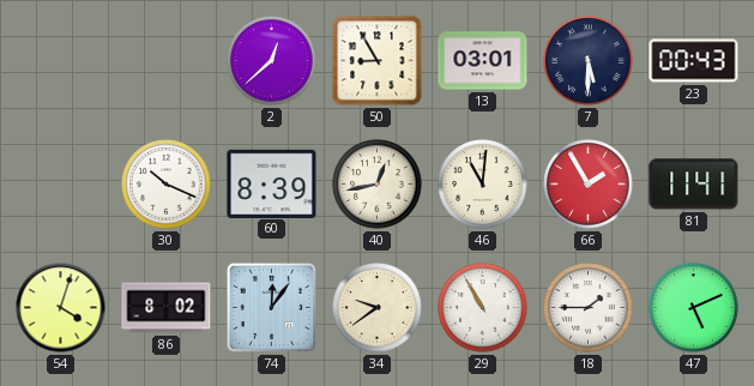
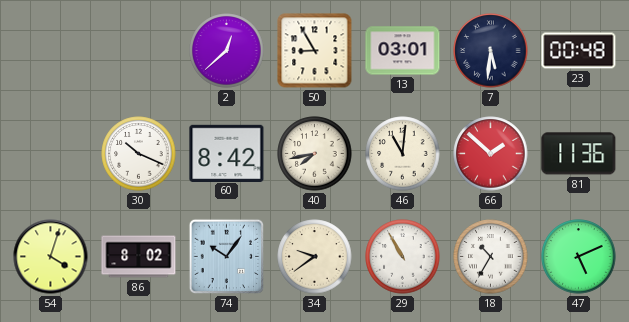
7: 5:30 -> 5:31
23: 00:43 -> 00:48
60: 8:39 -> 8:42
40: 12:43 -> 7:43
66: 1:55 -> 1:52
81: 11:41 -> 11:36
74: 12:06 -> 10:06
18: 1:45 -> 10:35
